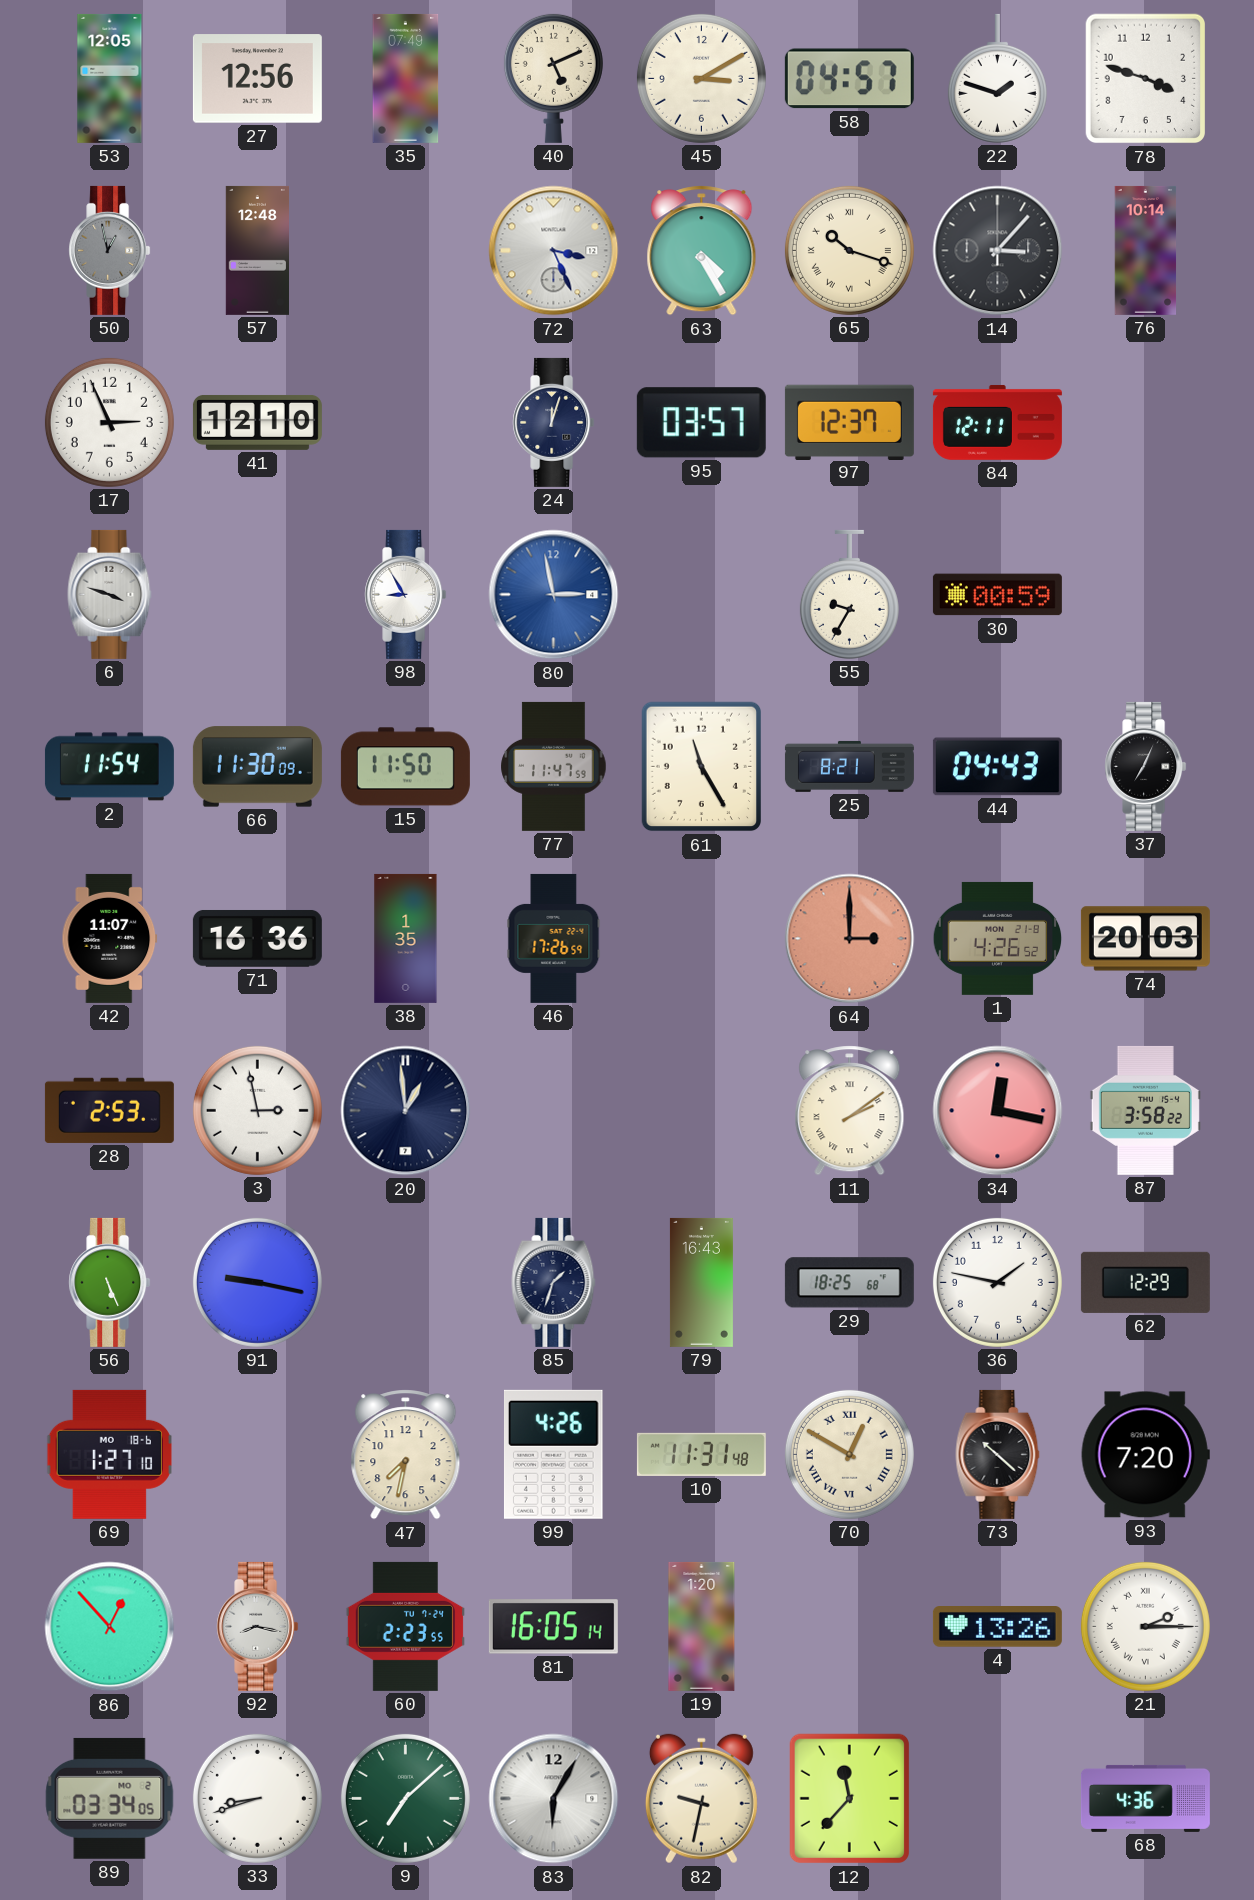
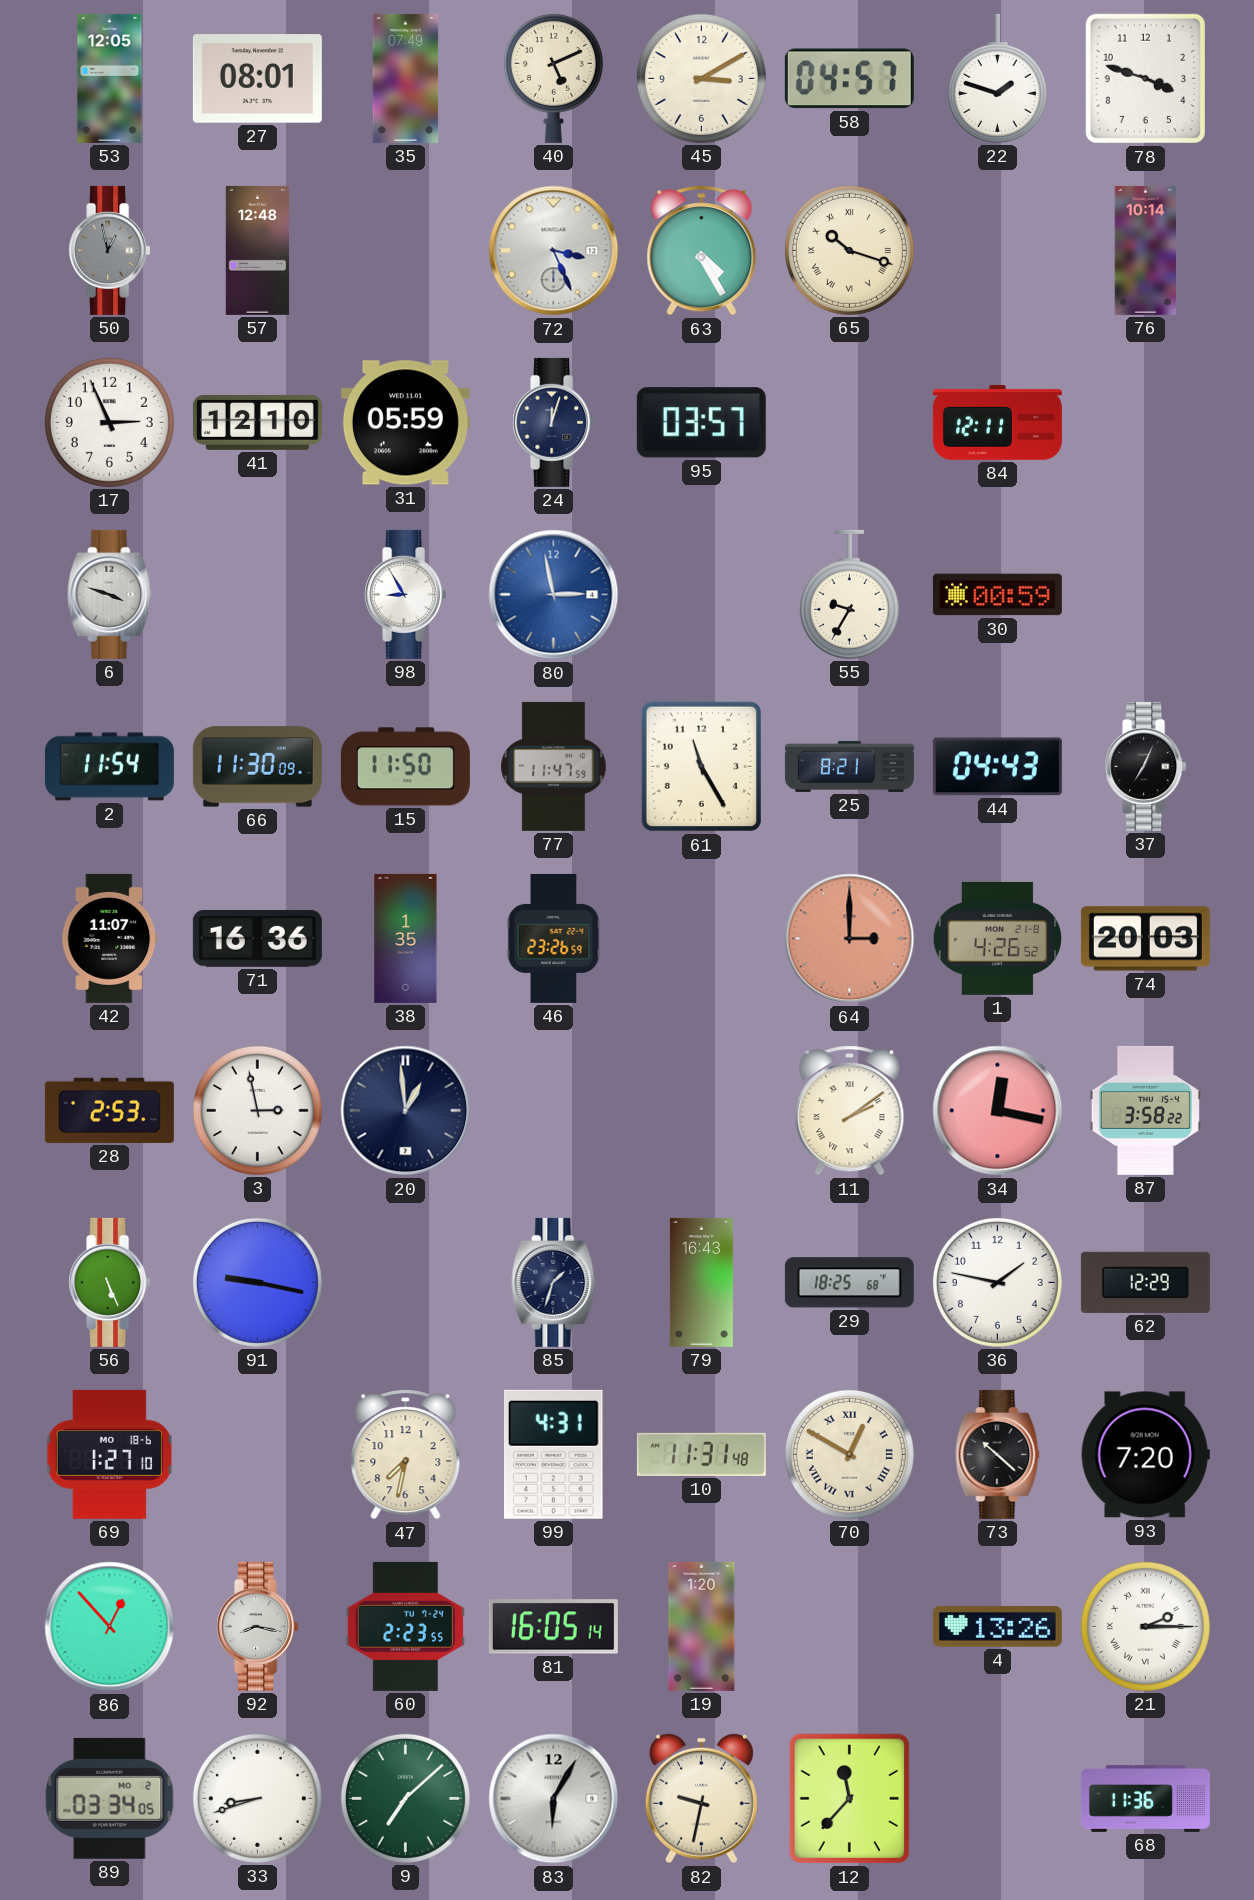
27: 12:56 -> 08:01
14: 3:07 -> none
31: none -> 05:59
97: 12:37 -> none
46: 17:26 -> 23:26
99: 4:26 -> 4:31
68: 4:36 -> 11:36
